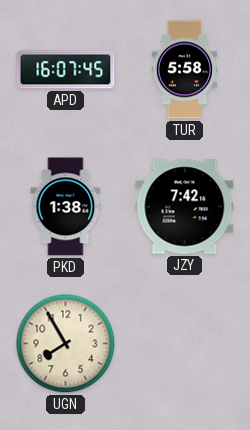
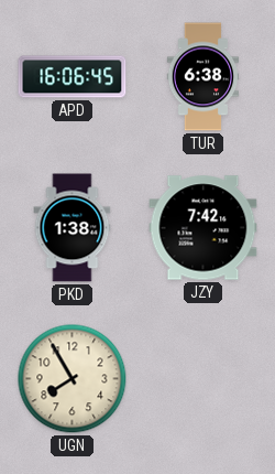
APD: 16:07 -> 16:06
TUR: 5:58 -> 6:38
